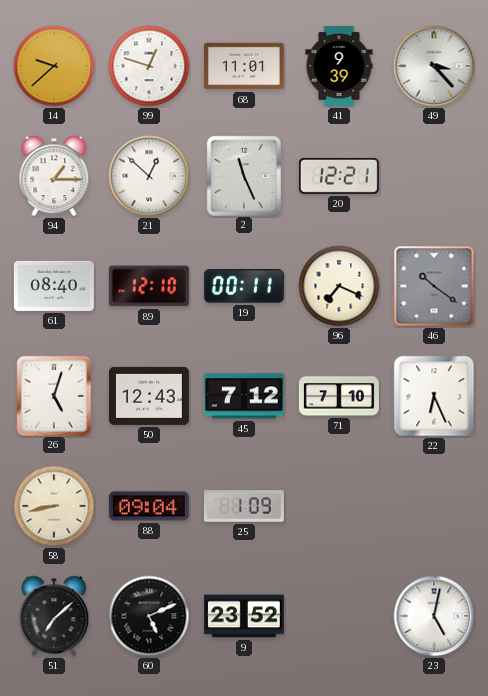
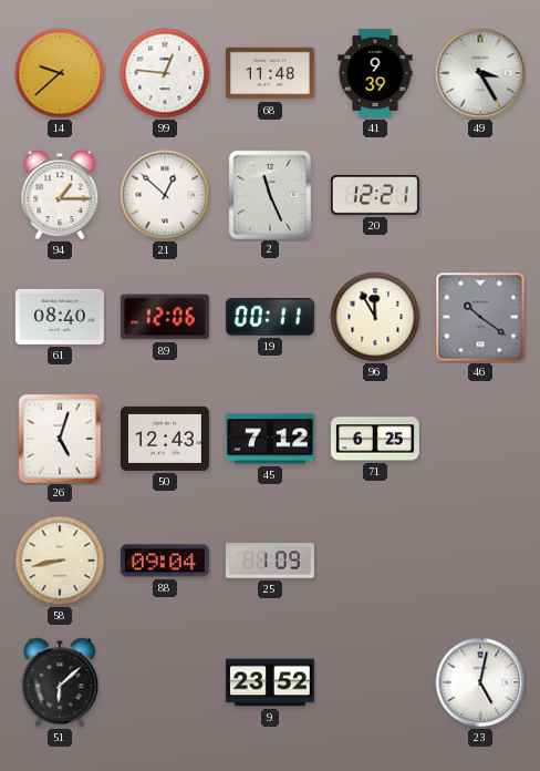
99: 12:48 -> 12:46
68: 11:01 -> 11:48
49: 3:23 -> 3:25
89: 12:10 -> 12:06
96: 7:19 -> 11:55
71: 7:10 -> 6:25
22: 6:26 -> none
51: 7:08 -> 6:08
60: 5:11 -> none
